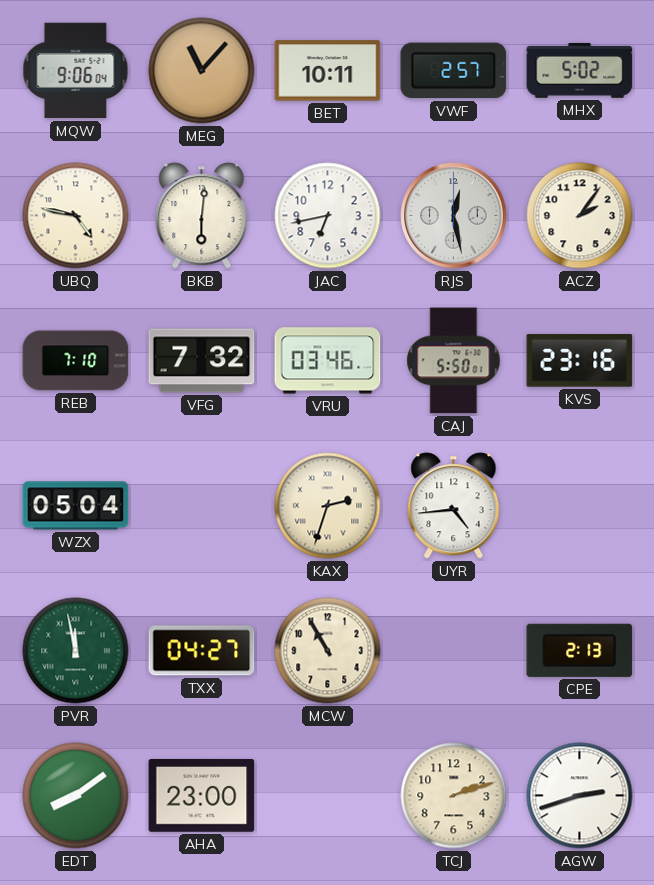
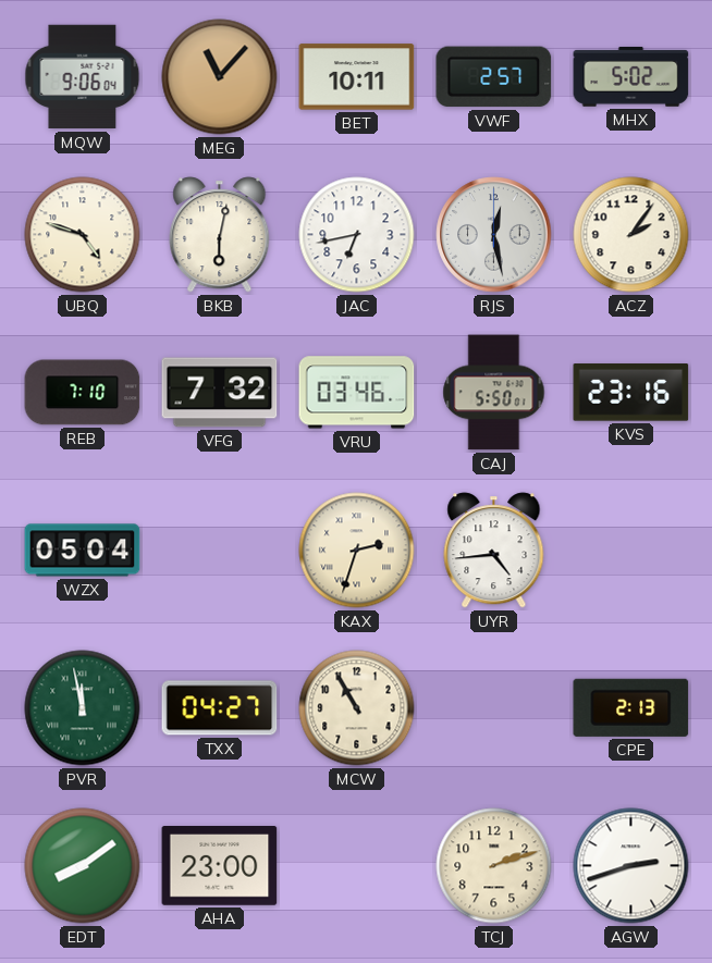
UBQ: 4:47 -> 4:48
BKB: 6:01 -> 6:02
